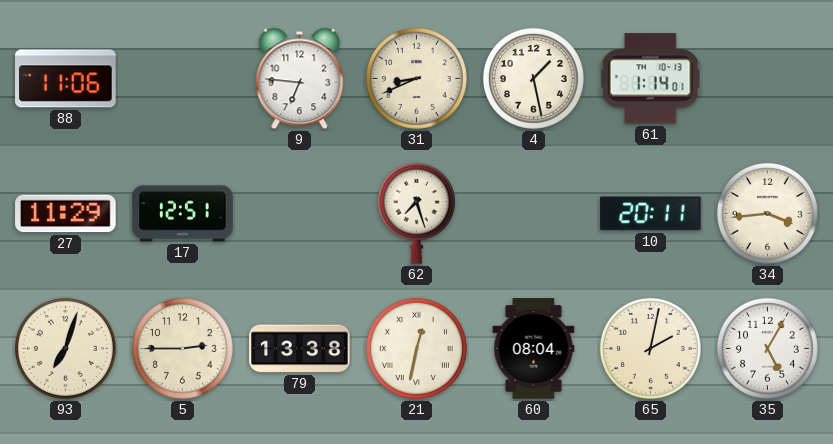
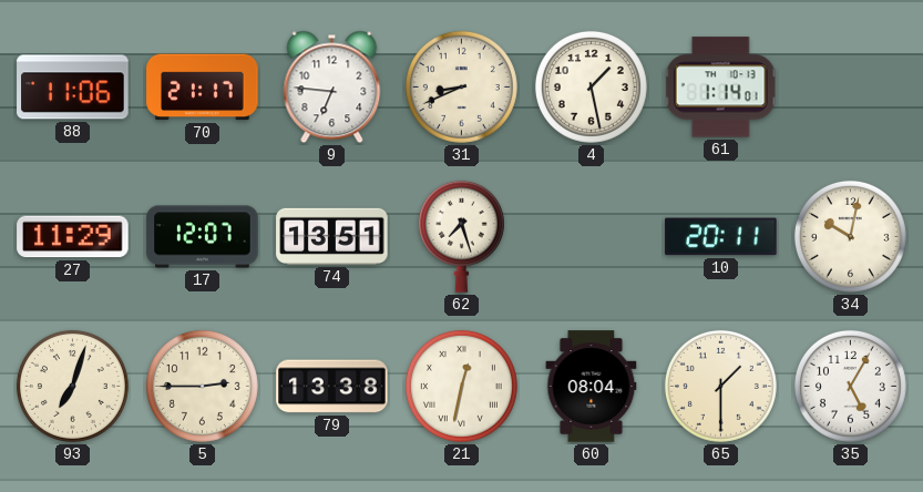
70: none -> 21:17
17: 12:51 -> 12:07
74: none -> 13:51
34: 3:44 -> 10:02
65: 2:02 -> 1:30
